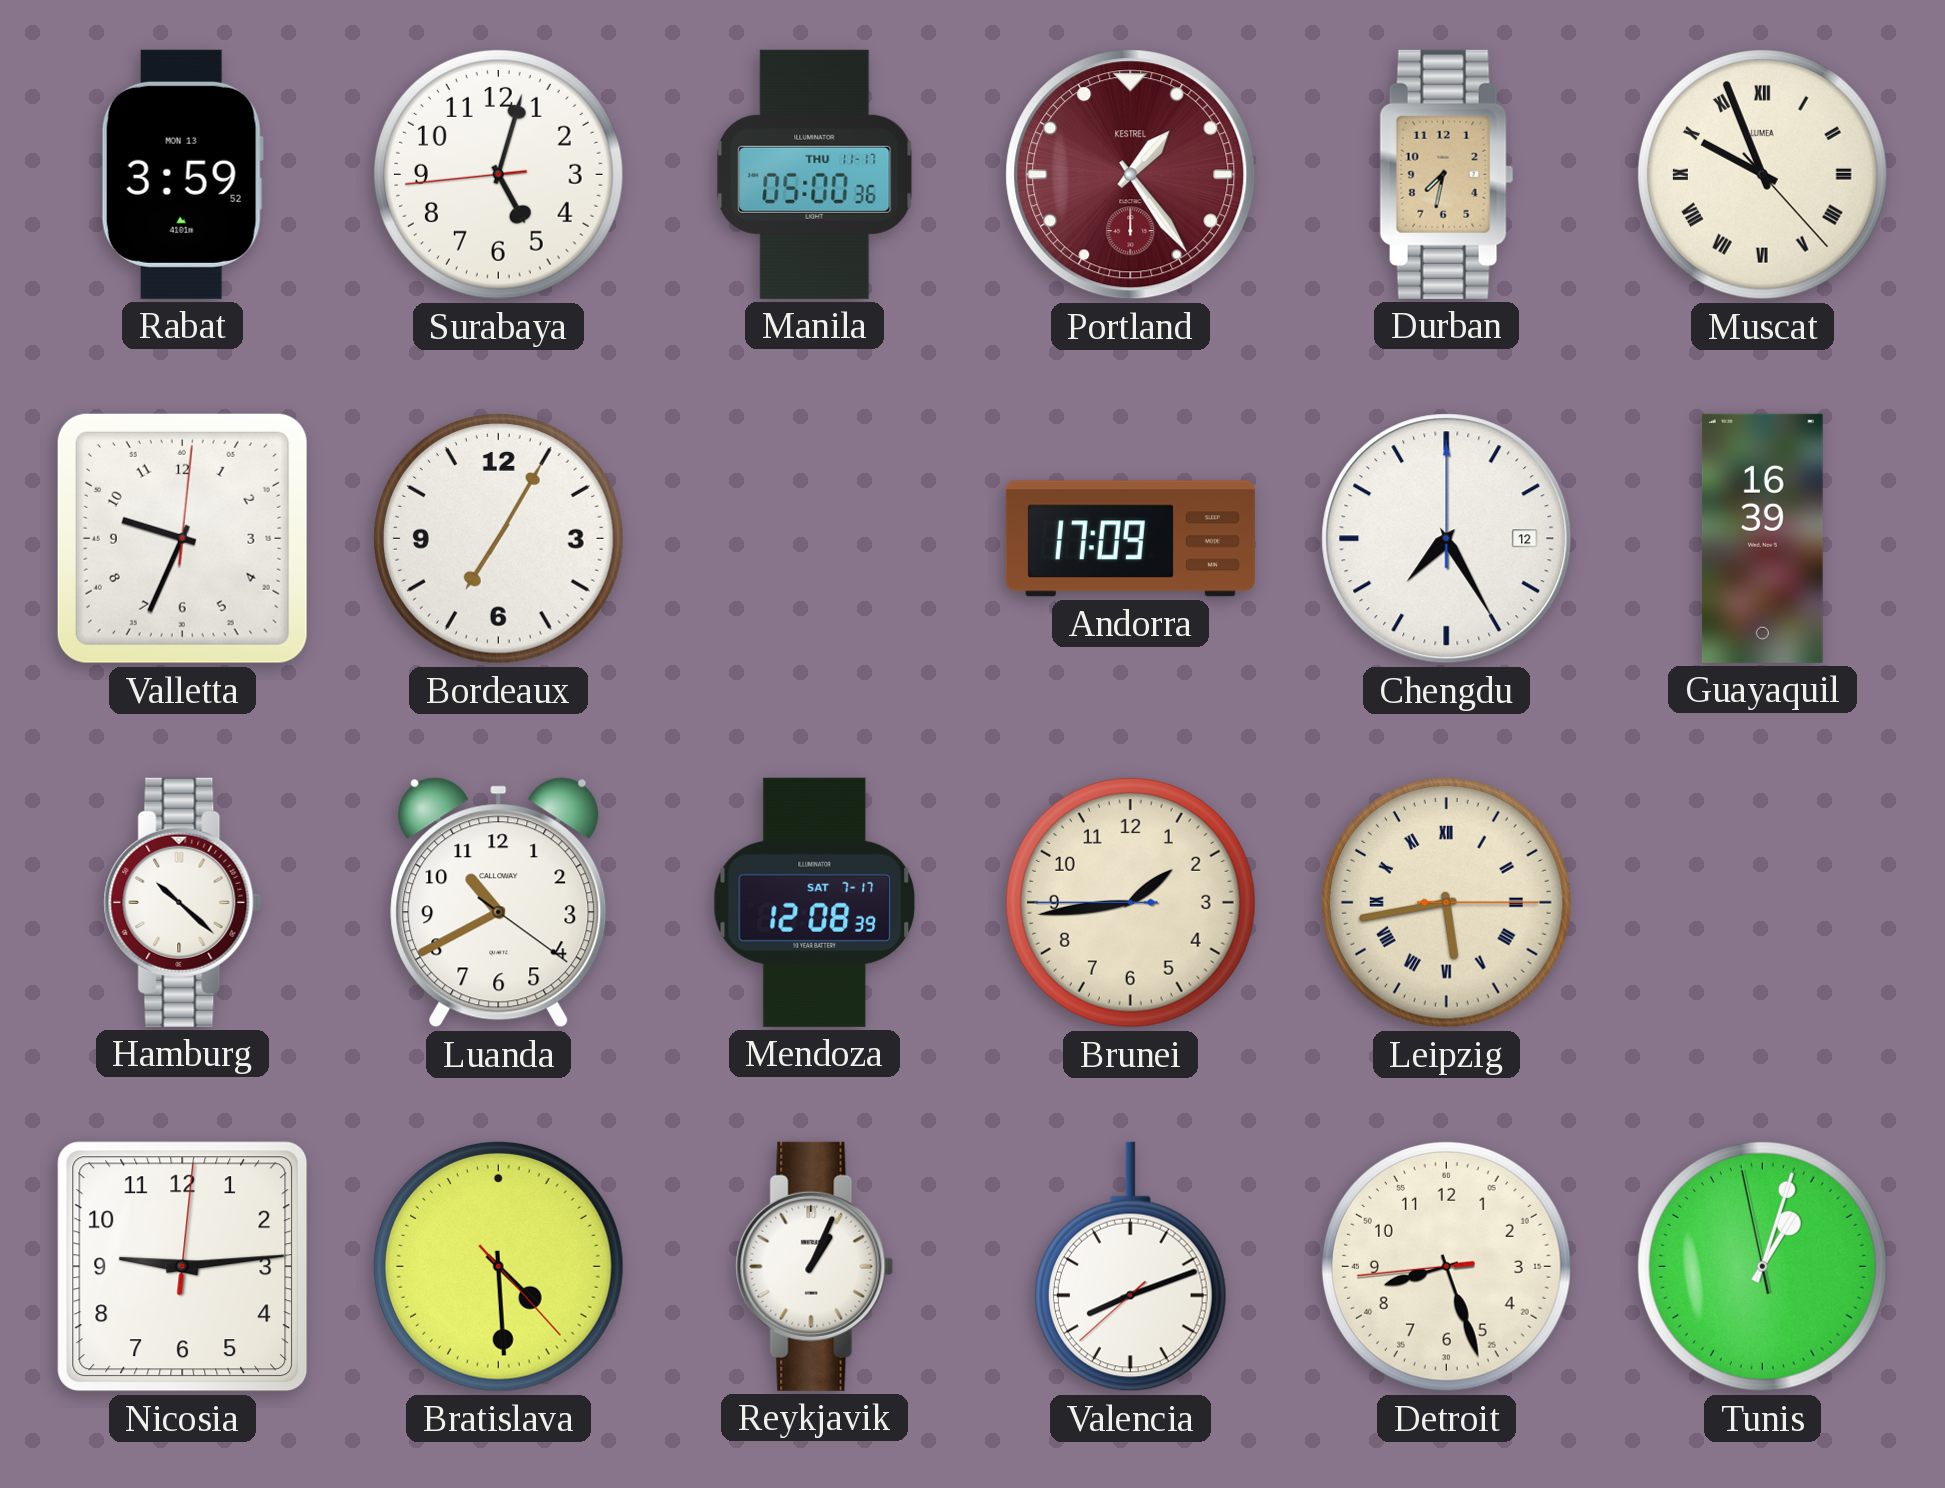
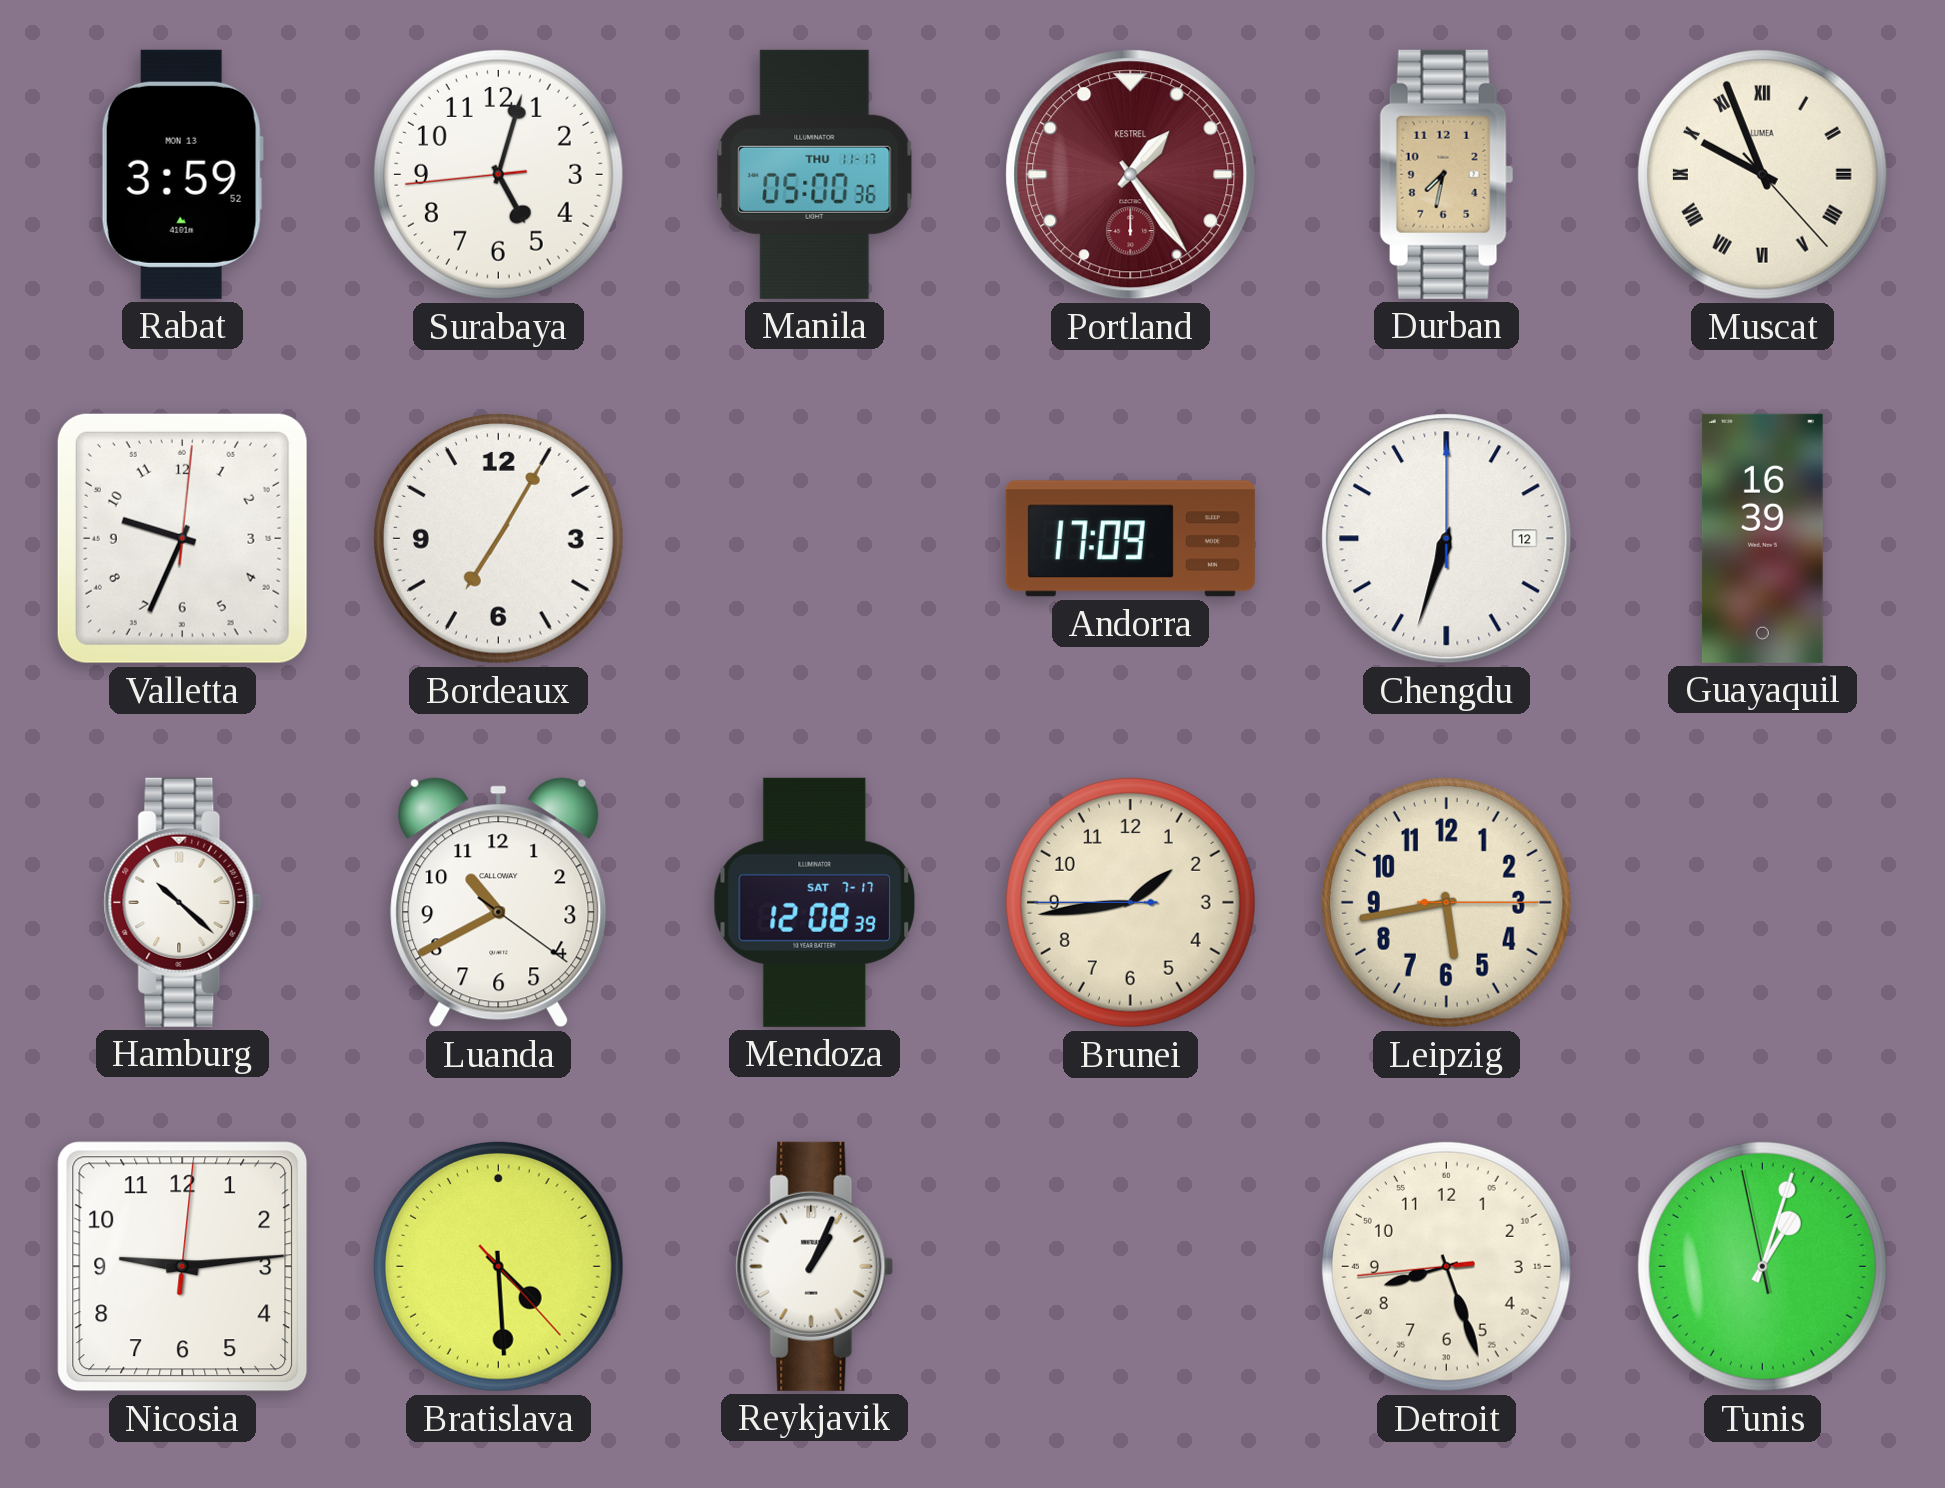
Chengdu: 7:25 -> 6:33
Leipzig numerals: Roman -> Arabic
Valencia: 8:11 -> none
